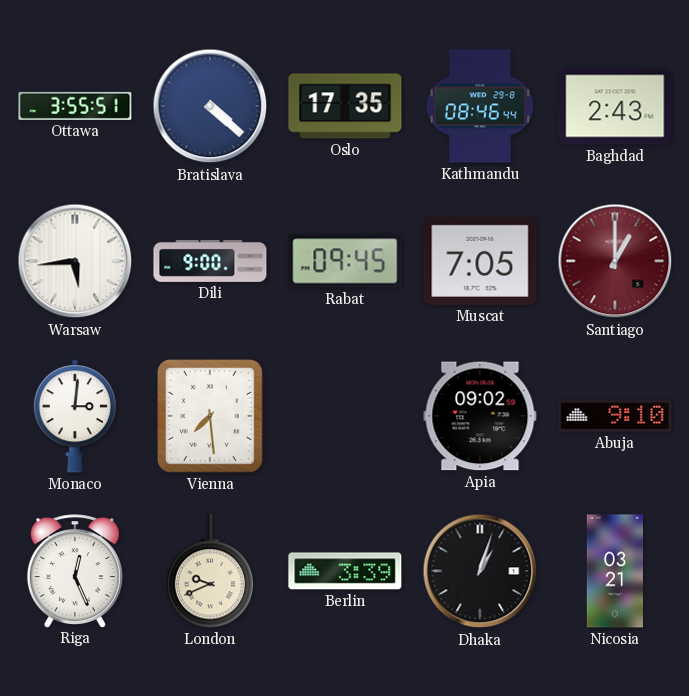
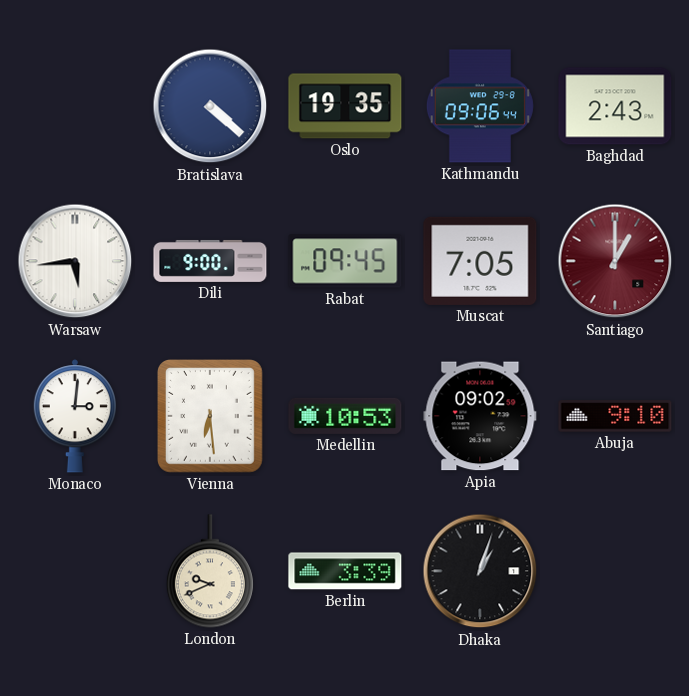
Ottawa: 3:55 -> none
Oslo: 17:35 -> 19:35
Kathmandu: 08:46 -> 09:06
Vienna: 7:29 -> 6:29
Medellin: none -> 10:53
Riga: 12:26 -> none
Nicosia: 03:21 -> none
